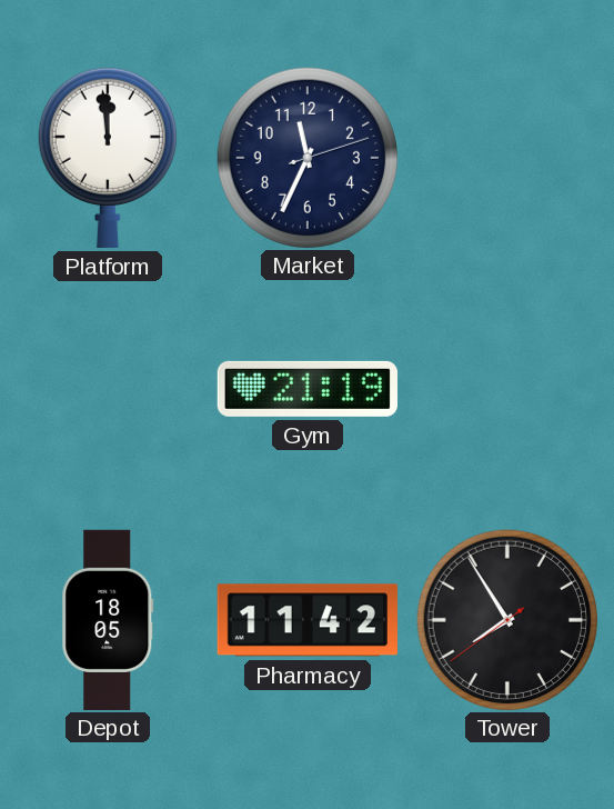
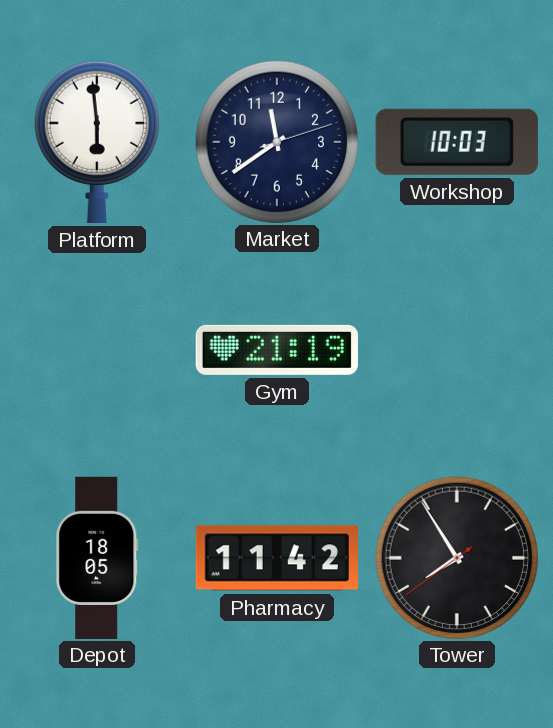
Platform: 11:59 -> 5:59
Market: 11:34 -> 11:39
Workshop: none -> 10:03
